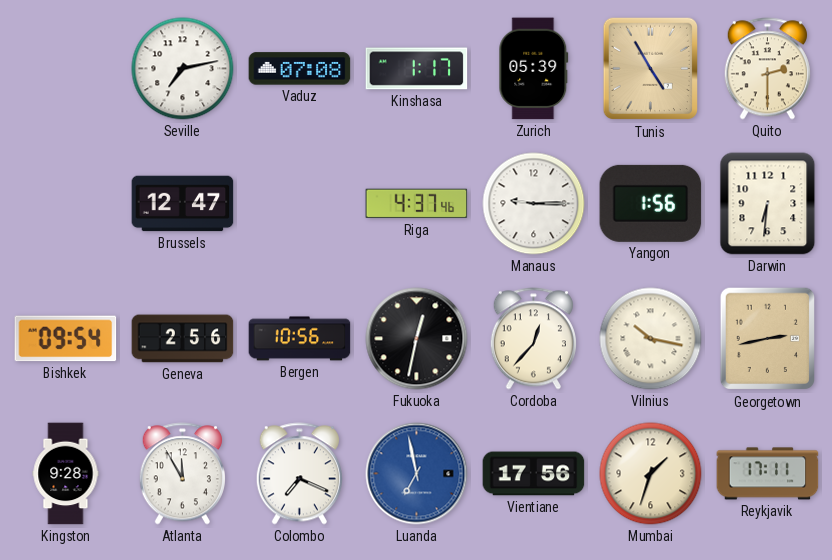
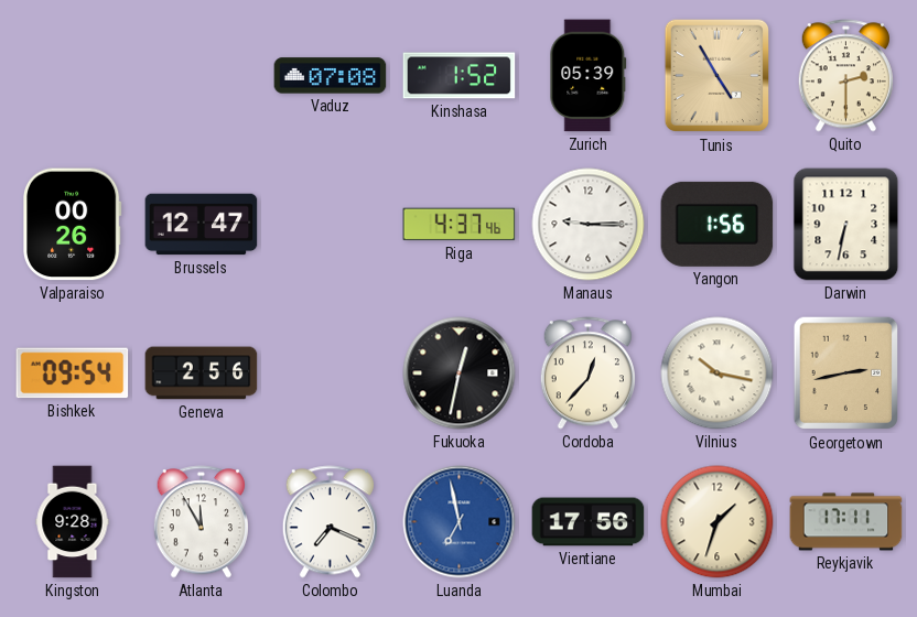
Seville: 7:13 -> none
Kinshasa: 1:17 -> 1:52
Valparaiso: none -> 00:26
Darwin: 6:31 -> 6:32
Bergen: 10:56 -> none
